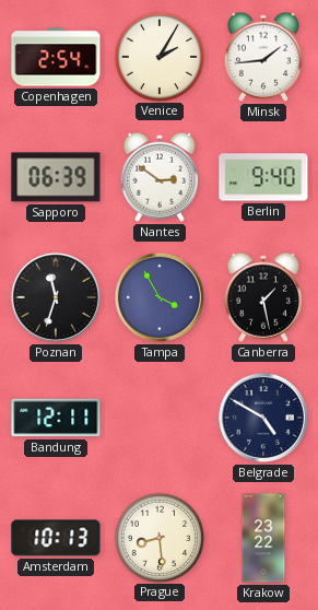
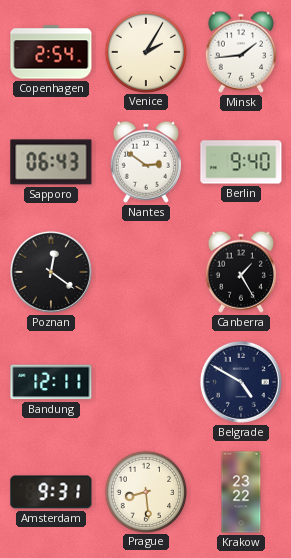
Sapporo: 06:39 -> 06:43
Poznan: 11:33 -> 12:21
Tampa: 3:55 -> none
Canberra: 1:28 -> 1:25
Amsterdam: 10:13 -> 9:31
